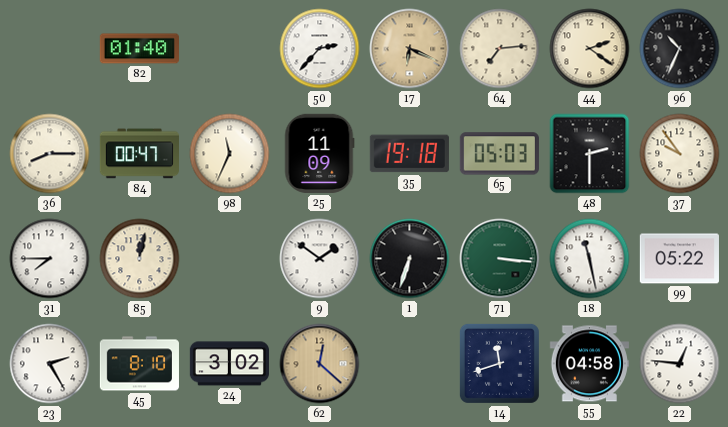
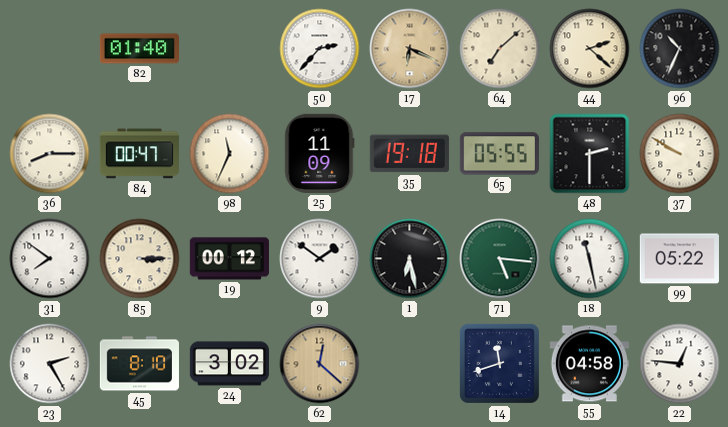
64: 7:14 -> 7:08
44: 2:21 -> 2:22
65: 05:03 -> 05:55
37: 9:54 -> 9:50
31: 7:45 -> 7:51
85: 12:02 -> 3:15
19: none -> 00:12
1: 6:33 -> 6:28
71: 3:16 -> 5:16
